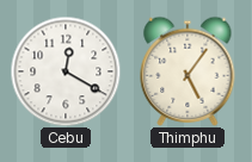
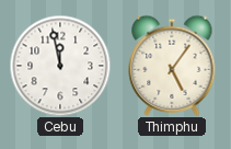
Cebu: 12:20 -> 11:58
